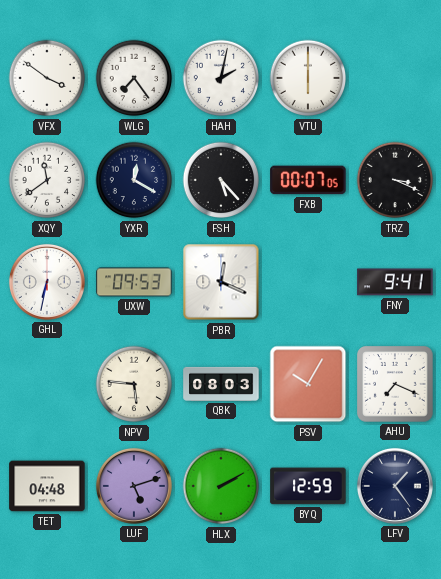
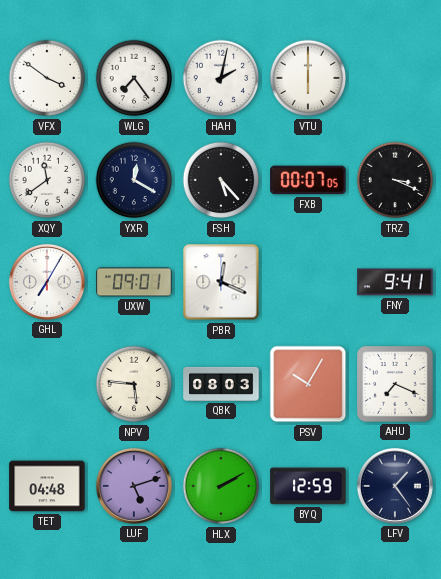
GHL: 6:32 -> 7:05
UXW: 09:53 -> 09:01
